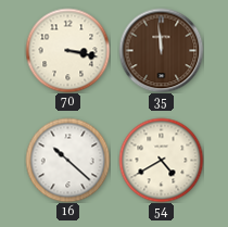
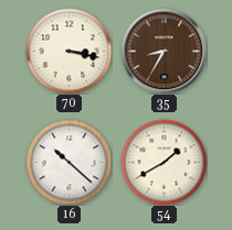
35: 11:59 -> 8:35
54: 4:40 -> 1:40
